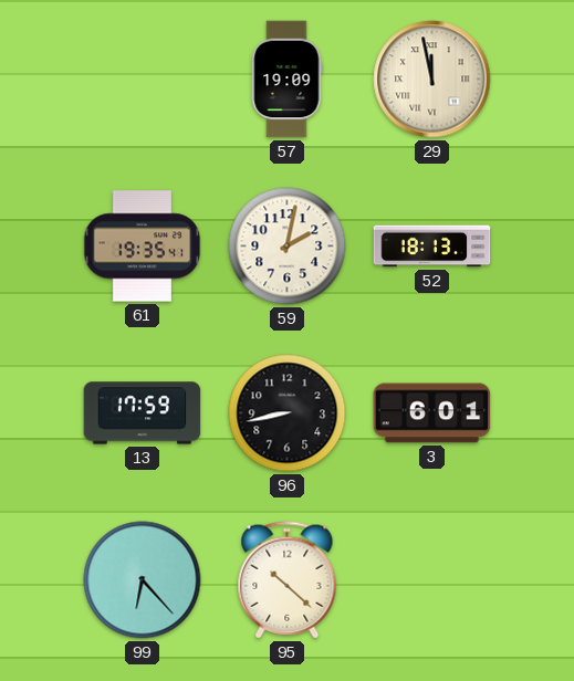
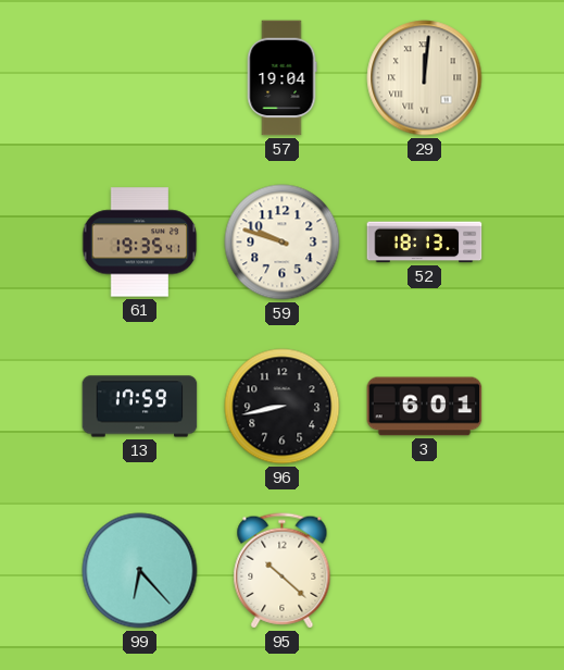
57: 19:09 -> 19:04
29: 11:58 -> 12:01
59: 2:02 -> 9:48
